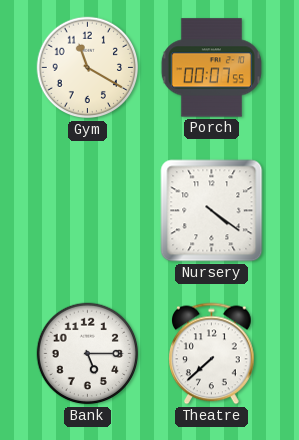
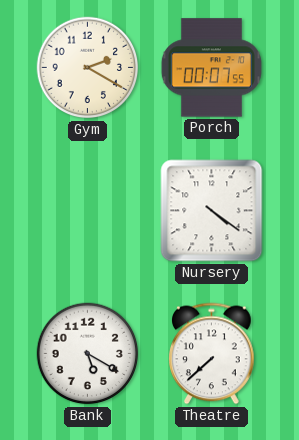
Gym: 11:20 -> 2:20
Bank: 5:15 -> 5:20
